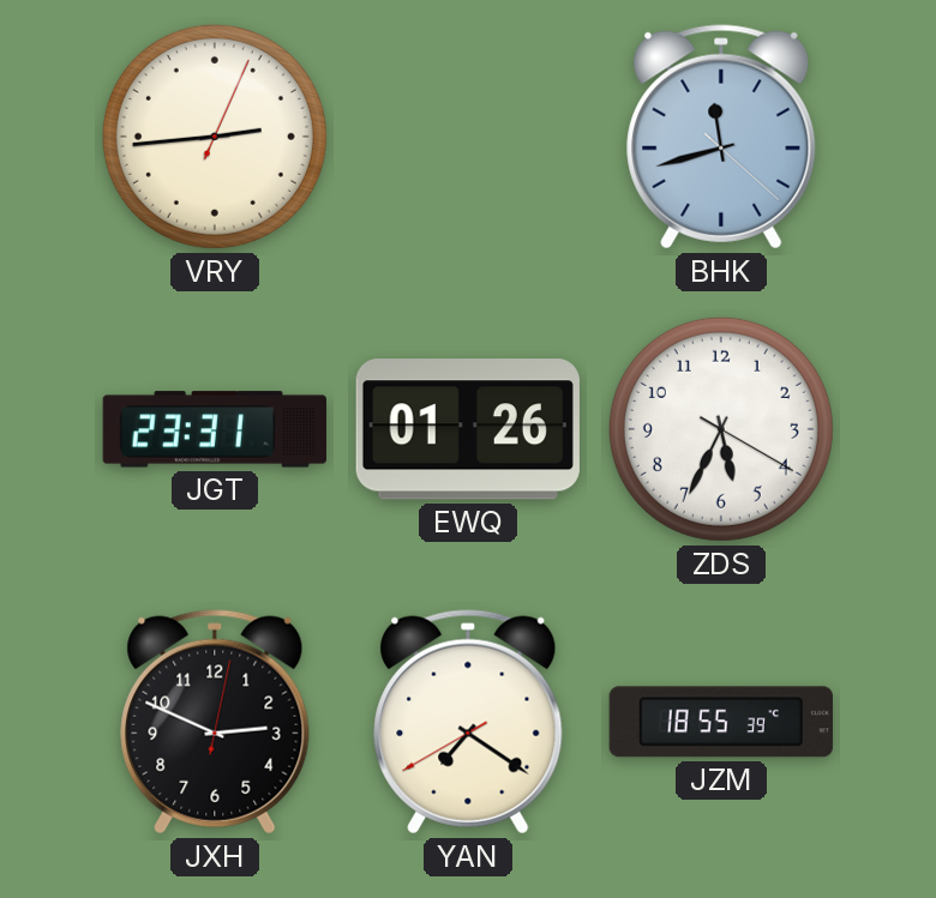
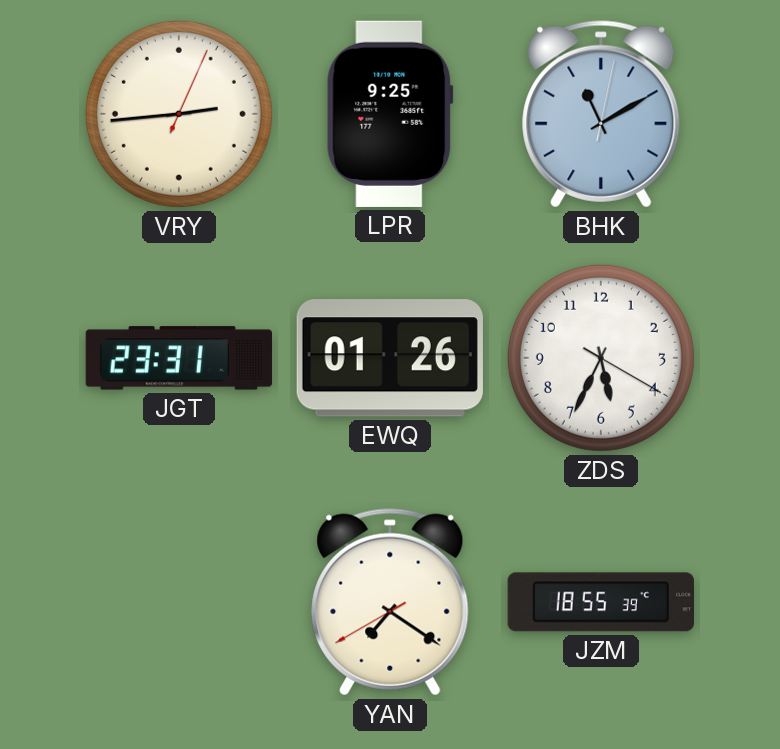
LPR: none -> 9:25
BHK: 11:42 -> 11:10
JXH: 2:49 -> none
